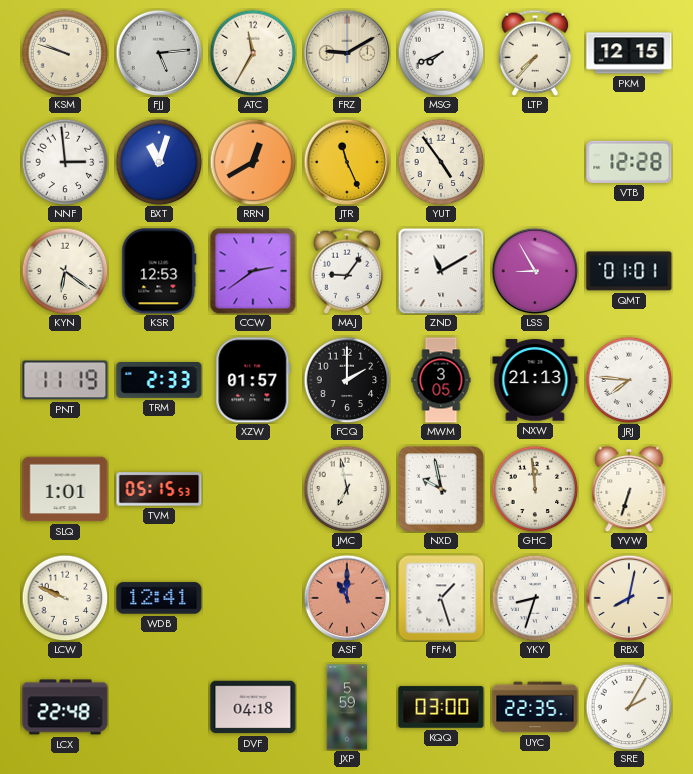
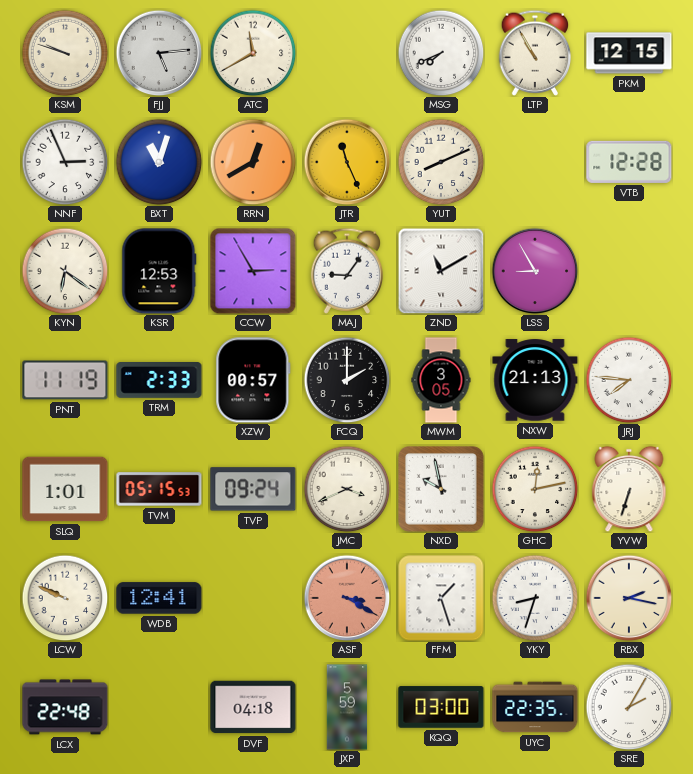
ATC: 11:35 -> 11:40
FRZ: 9:10 -> none
LTP: 7:37 -> 10:55
NNF: 2:59 -> 2:56
YUT: 4:54 -> 8:11
CCW: 2:39 -> 2:55
QMT: 01:01 -> none
XZW: 01:57 -> 00:57
TVP: none -> 09:24
JMC: 6:58 -> 3:41
GHC: 11:59 -> 12:13
ASF: 11:00 -> 3:20
RBX: 8:02 -> 2:17
